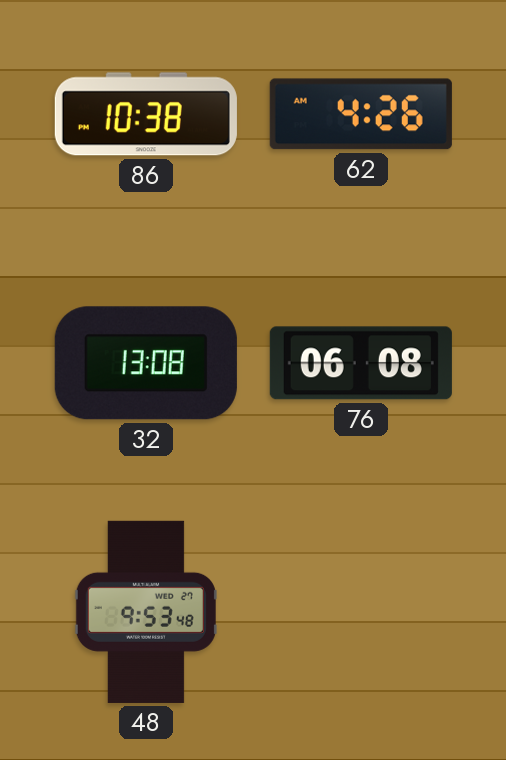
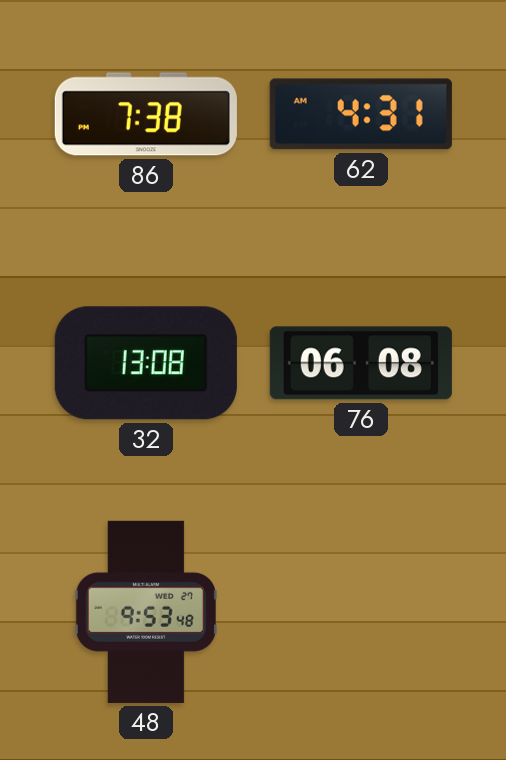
86: 10:38 -> 7:38
62: 4:26 -> 4:31
